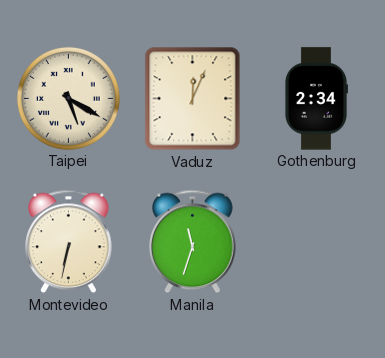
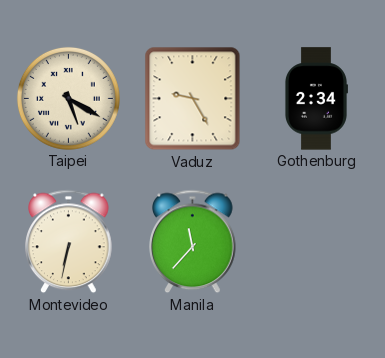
Vaduz: 12:04 -> 9:25
Manila: 11:33 -> 11:37
